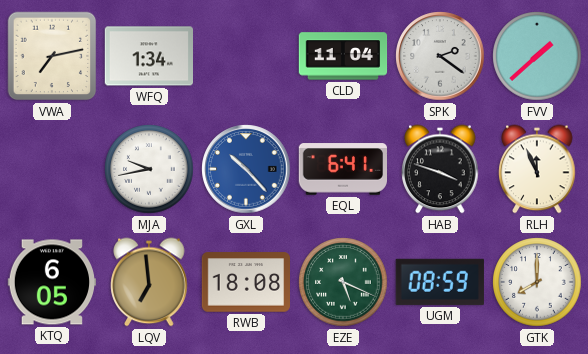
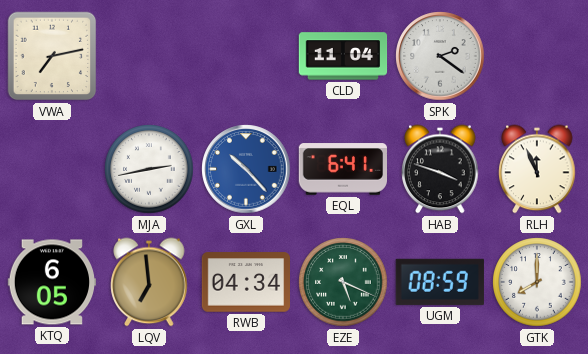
WFQ: 1:34 -> none
FVV: 1:38 -> none
MJA: 9:43 -> 2:43
RWB: 18:08 -> 04:34
